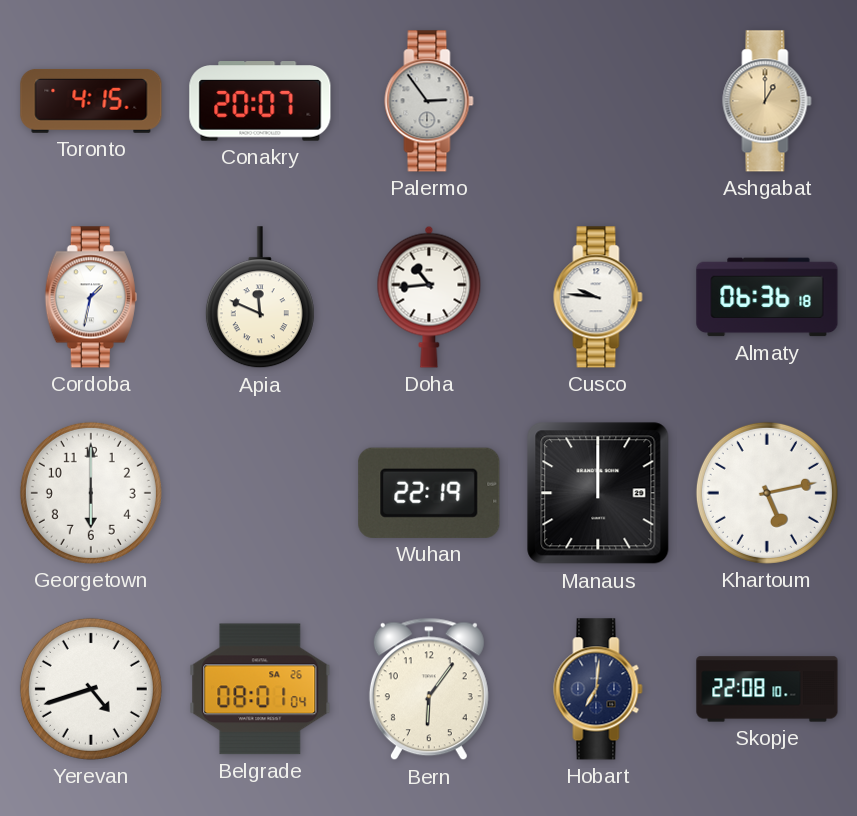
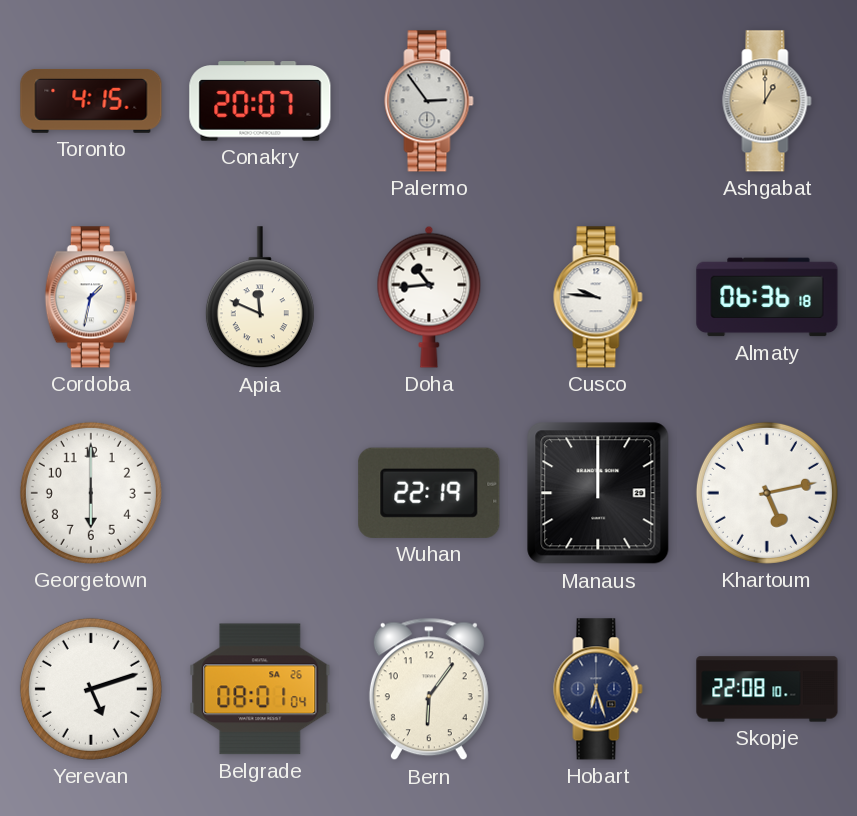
Yerevan: 4:42 -> 5:12
Hobart: 7:01 -> 6:27
